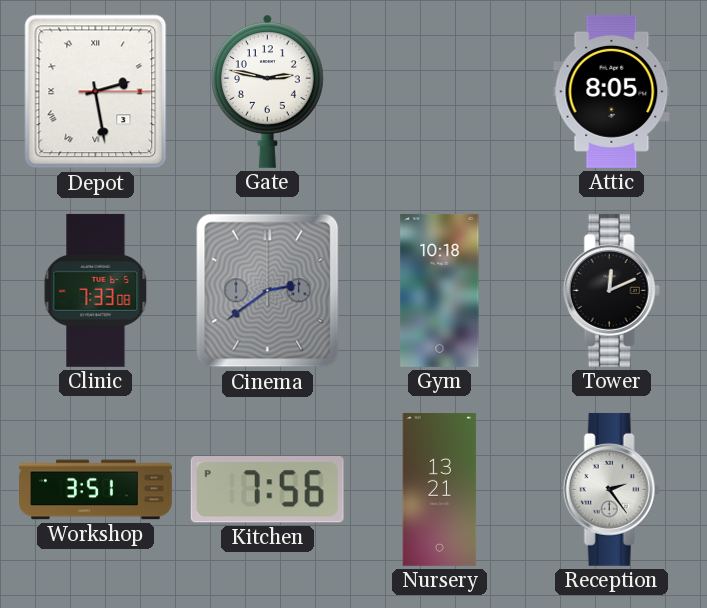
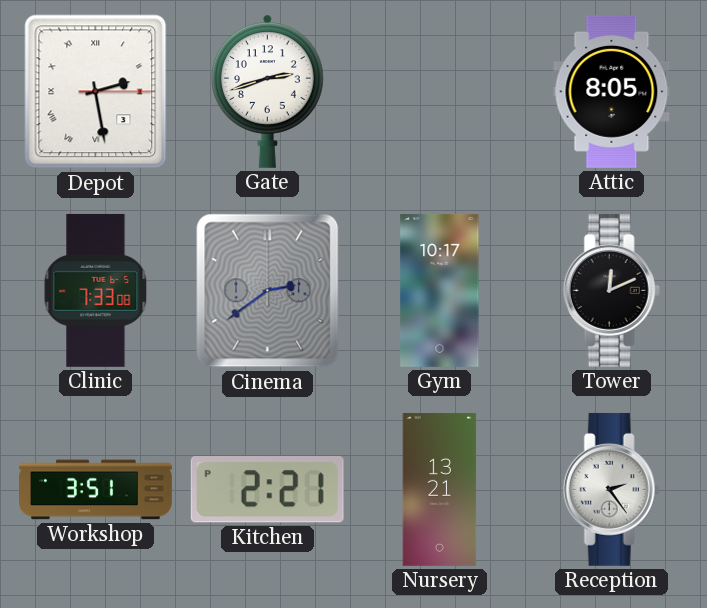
Gate: 2:47 -> 2:42
Gym: 10:18 -> 10:17
Kitchen: 7:56 -> 2:21
